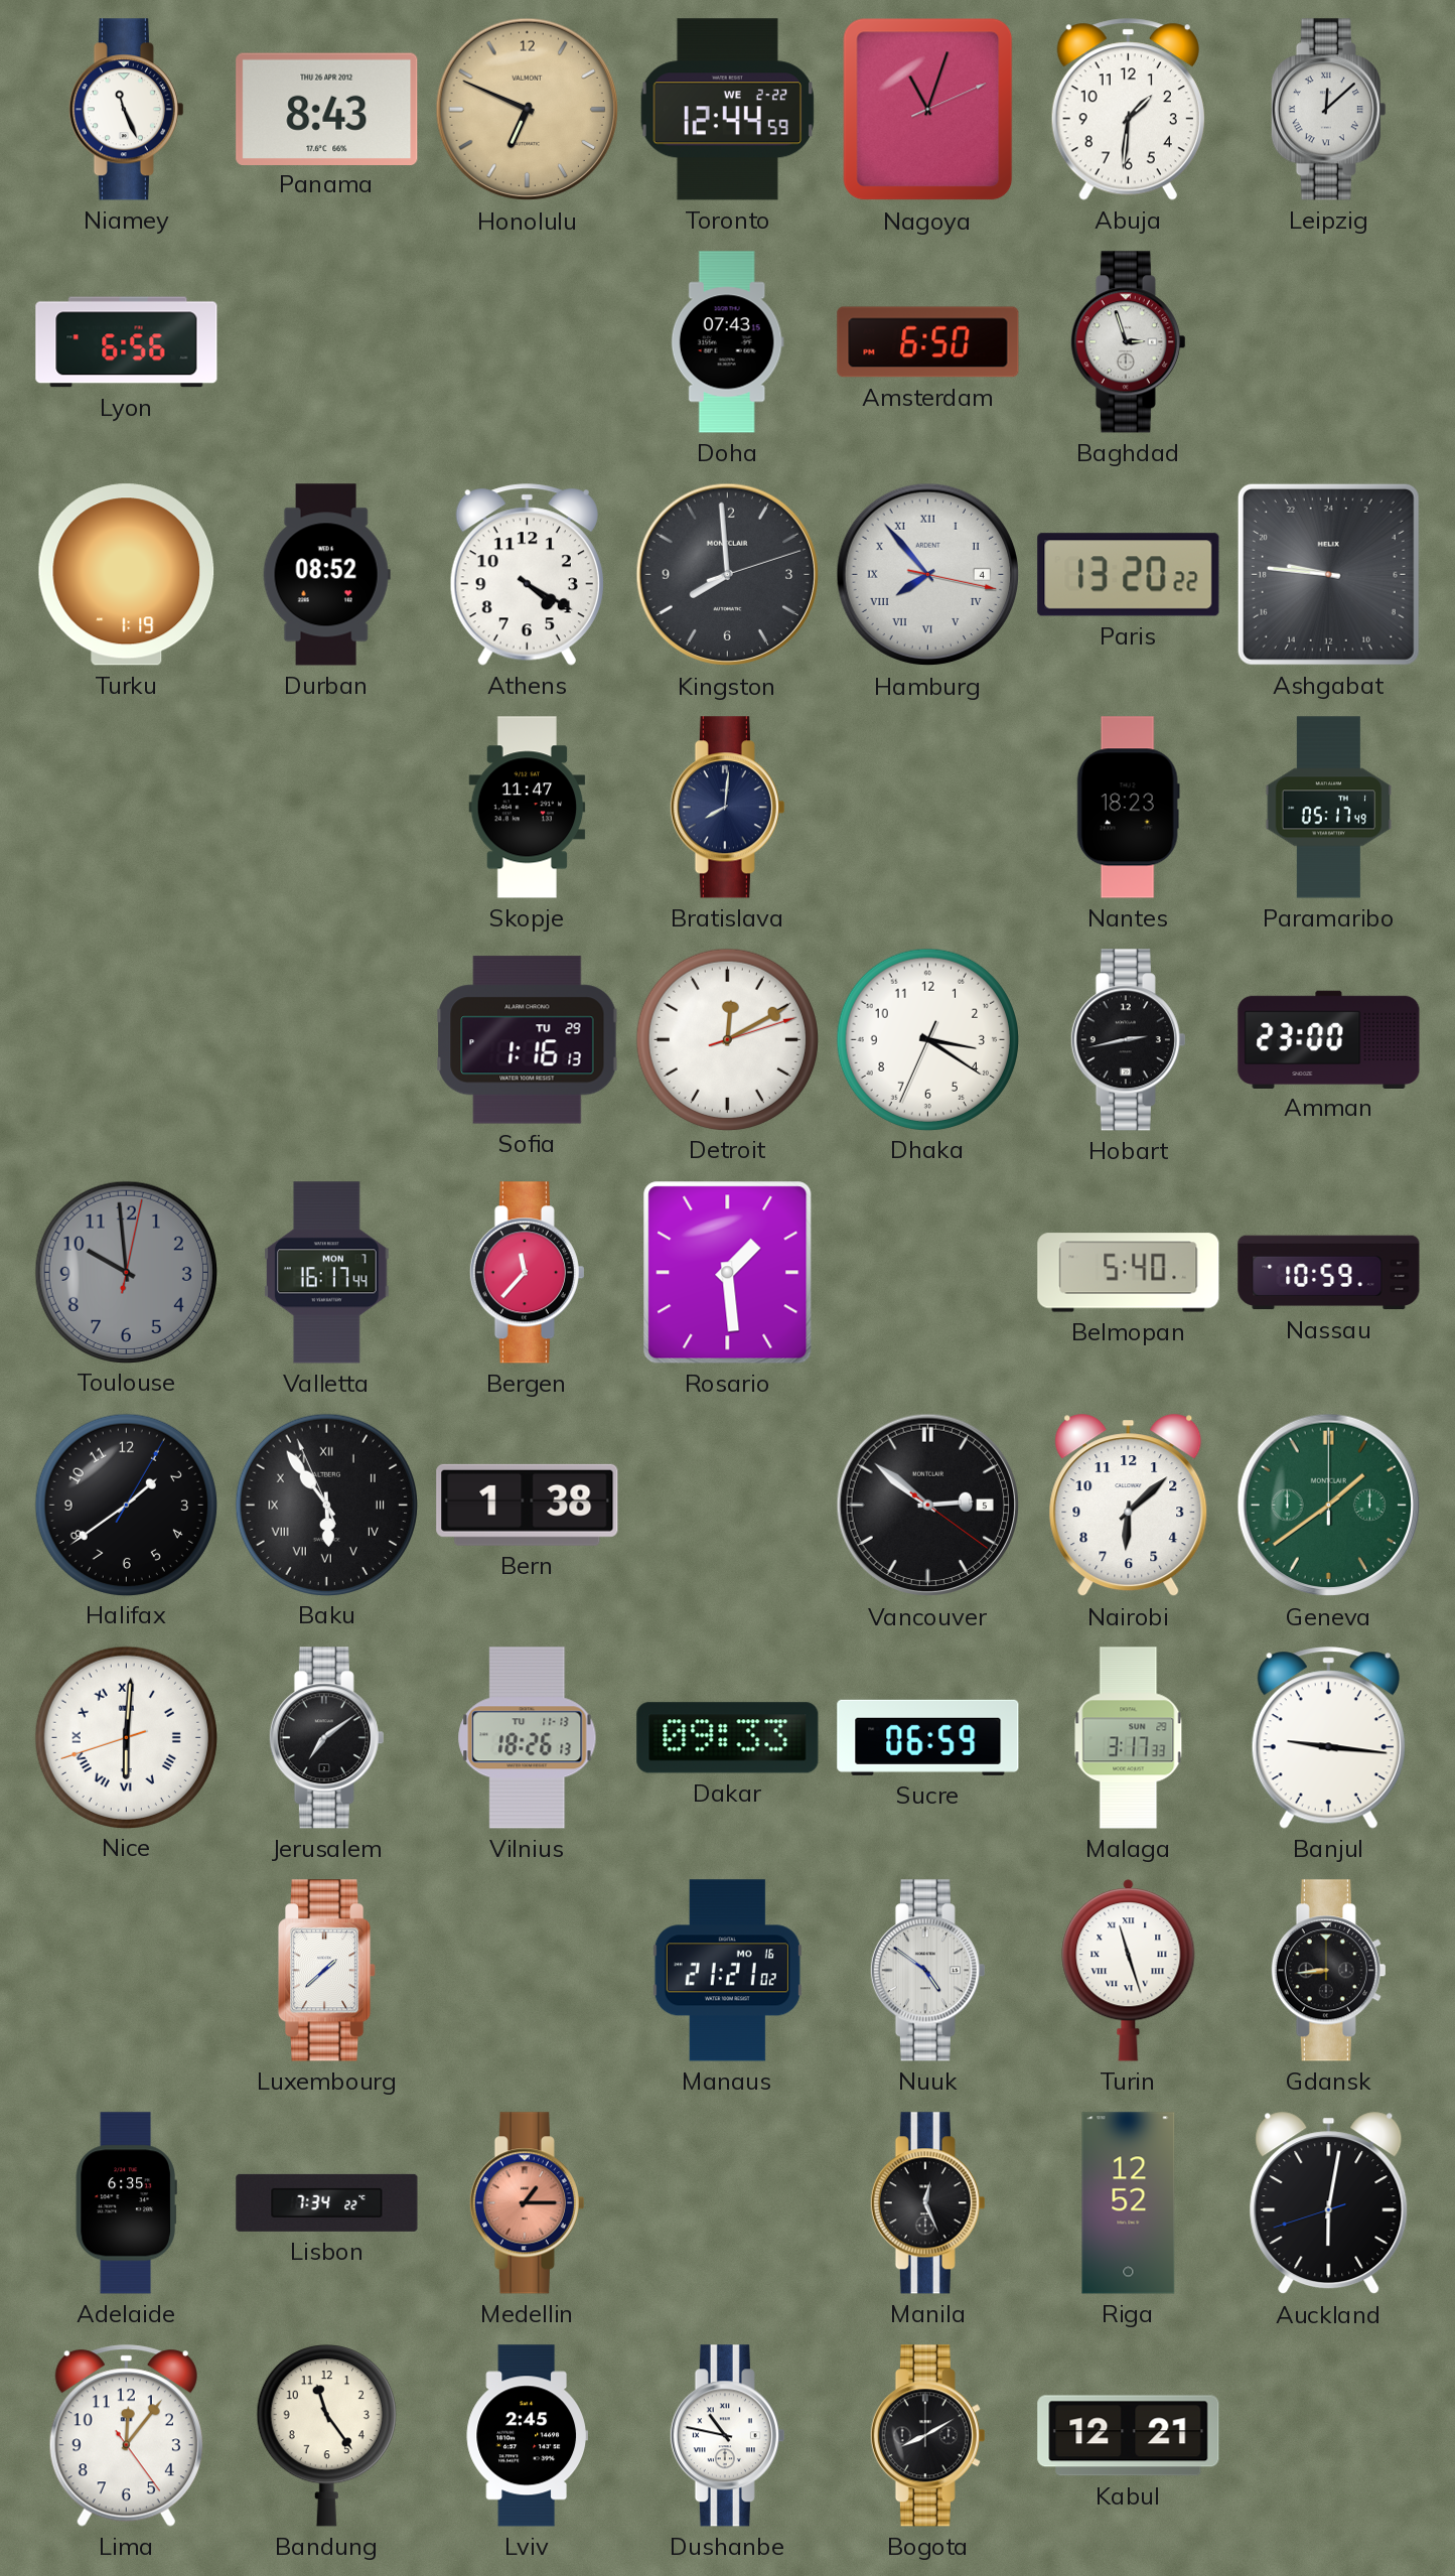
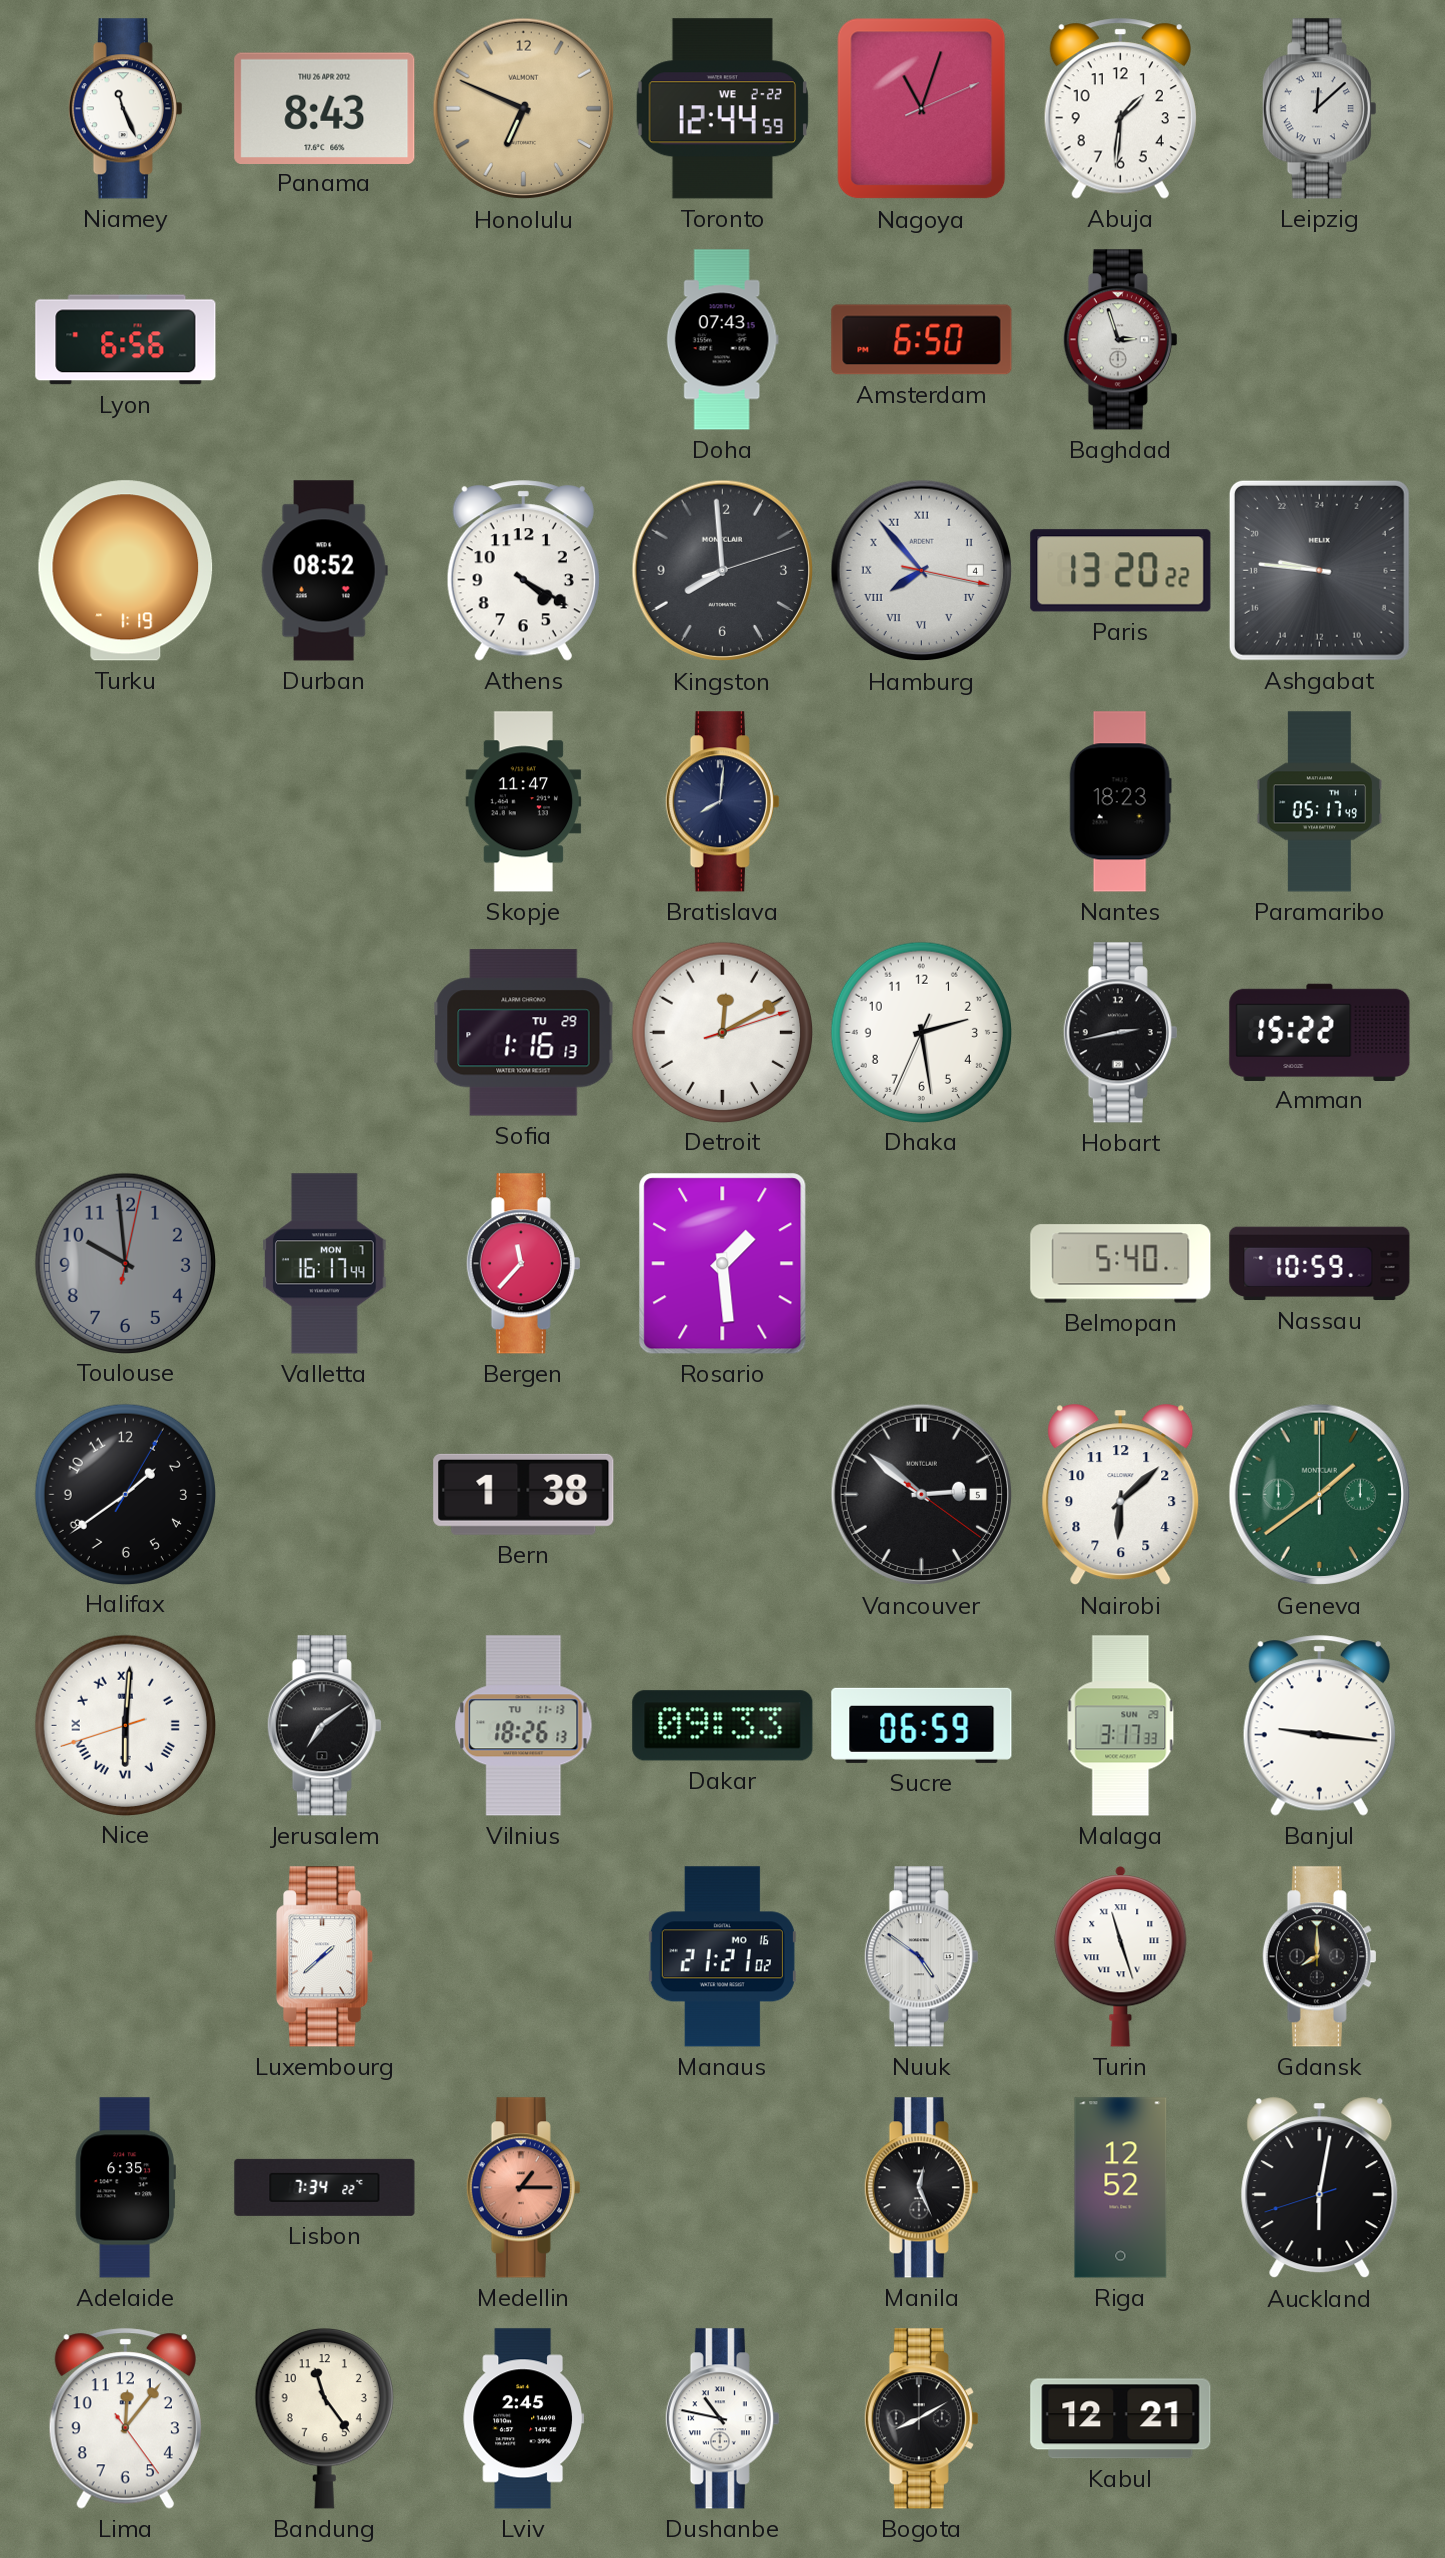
Dhaka: 3:20 -> 2:28
Amman: 23:00 -> 15:22
Baku: 5:53 -> none
Gdansk: 8:44 -> 8:00
